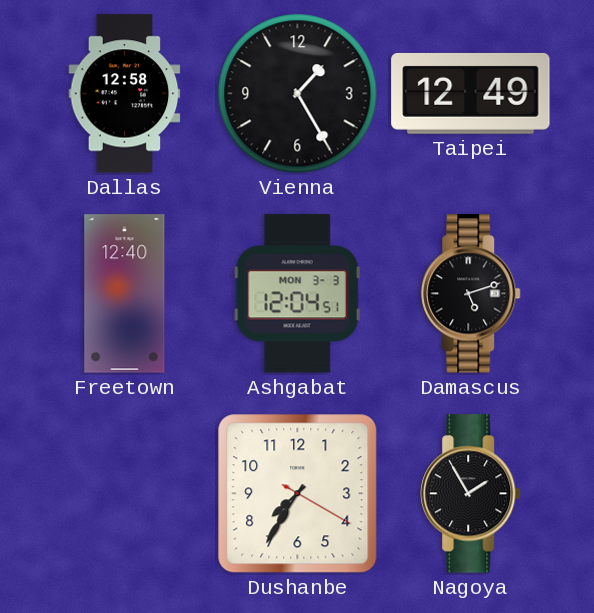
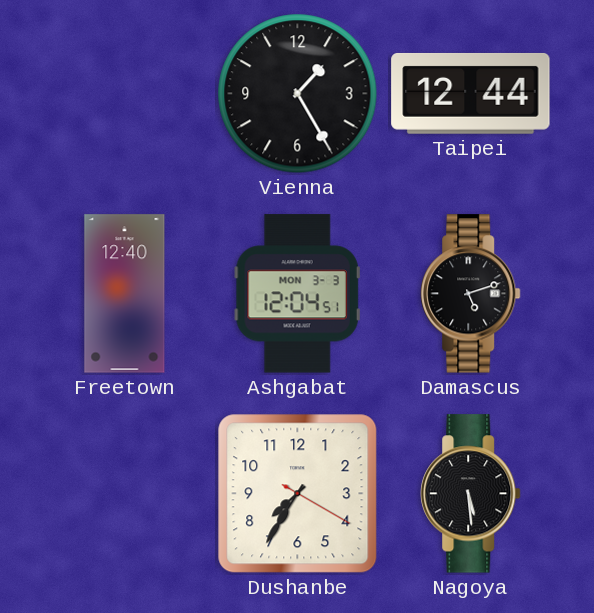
Dallas: 12:58 -> none
Taipei: 12:49 -> 12:44
Nagoya: 1:55 -> 5:29
